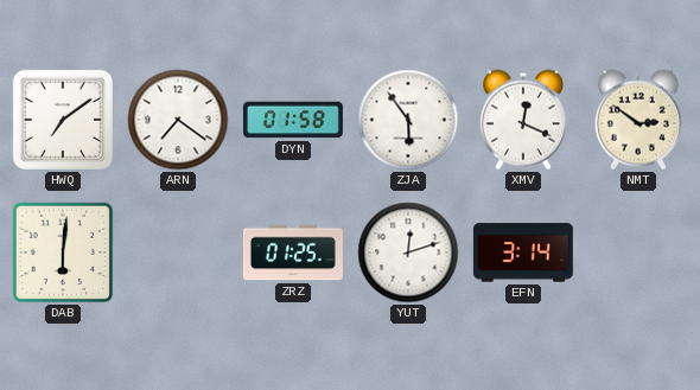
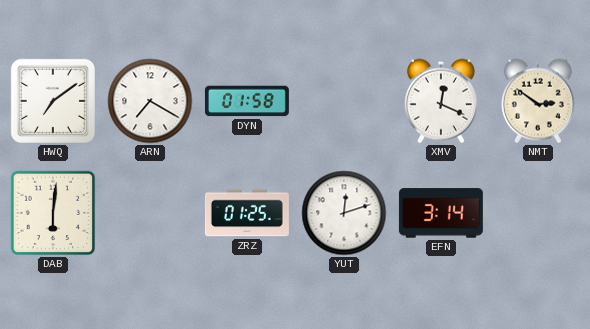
ARN: 7:21 -> 7:20
ZJA: 5:54 -> none
